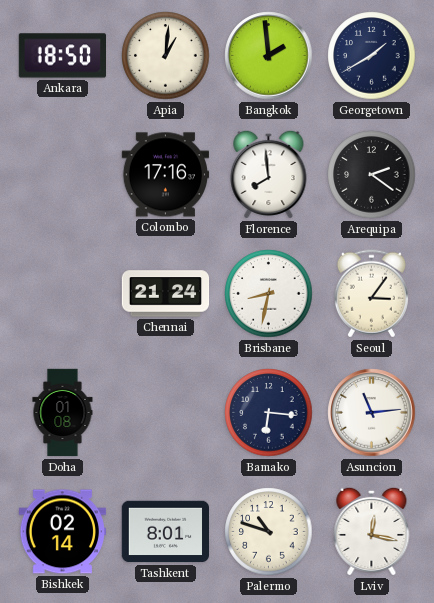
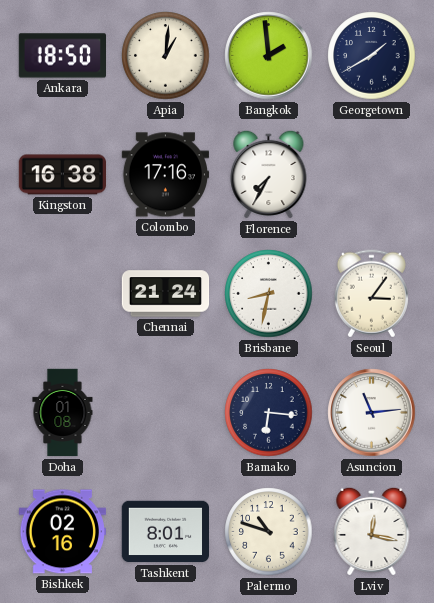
Kingston: none -> 16:38
Florence: 7:59 -> 7:35
Arequipa: 2:21 -> none
Bishkek: 02:14 -> 02:16
